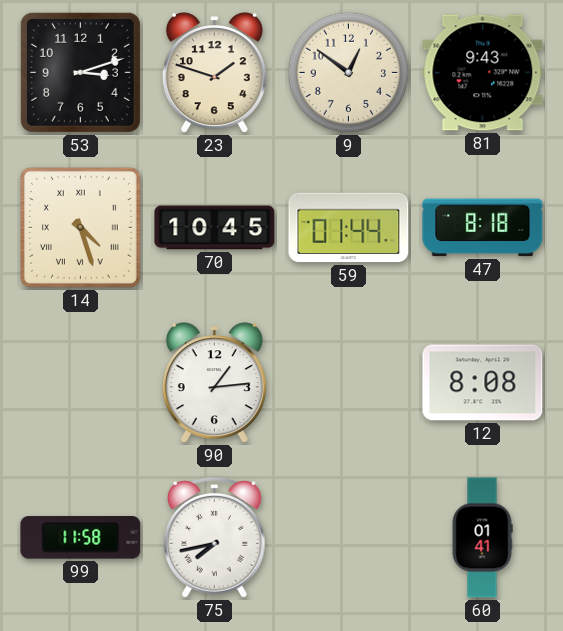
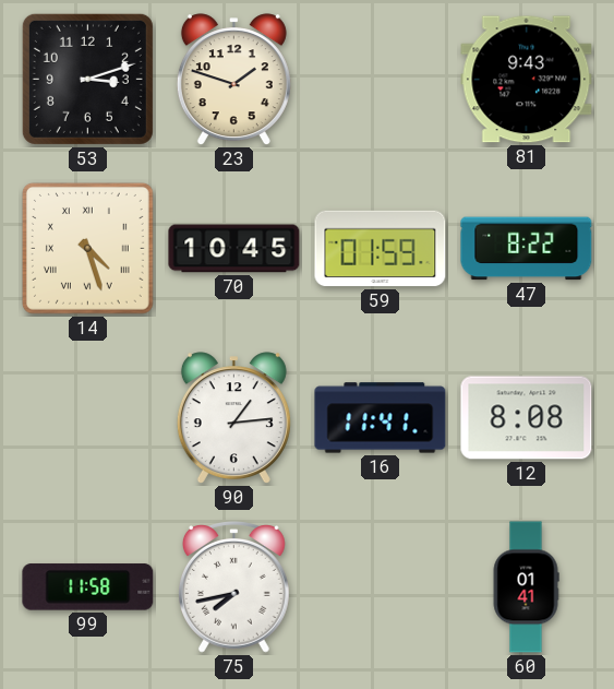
9: 12:51 -> none
59: 01:44 -> 01:59
47: 8:18 -> 8:22
16: none -> 11:41
